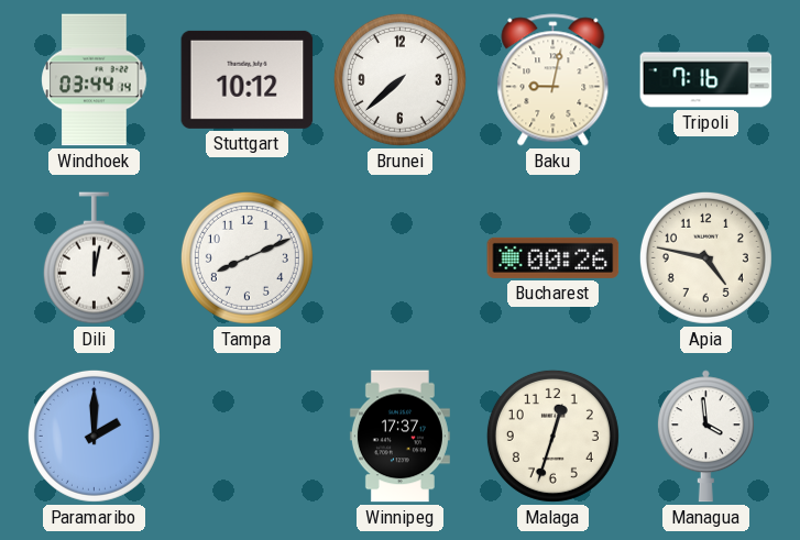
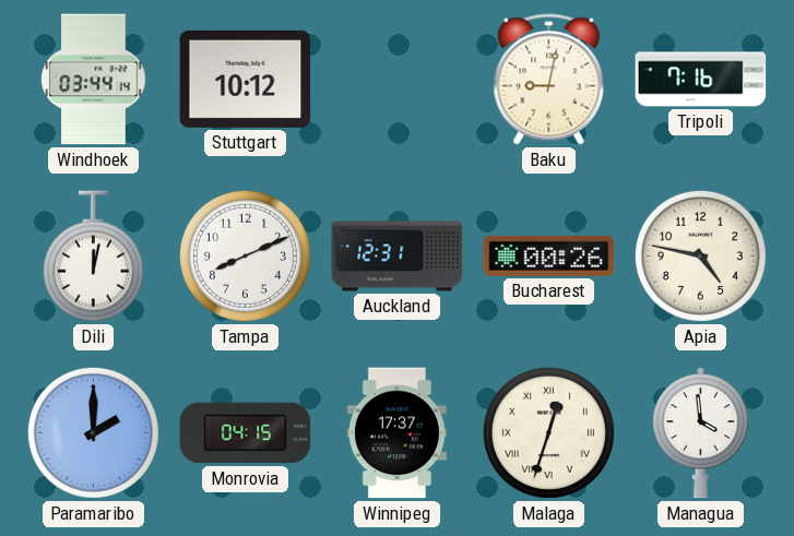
Brunei: 7:38 -> none
Auckland: none -> 12:31
Monrovia: none -> 04:15
Malaga numerals: Arabic -> Roman
